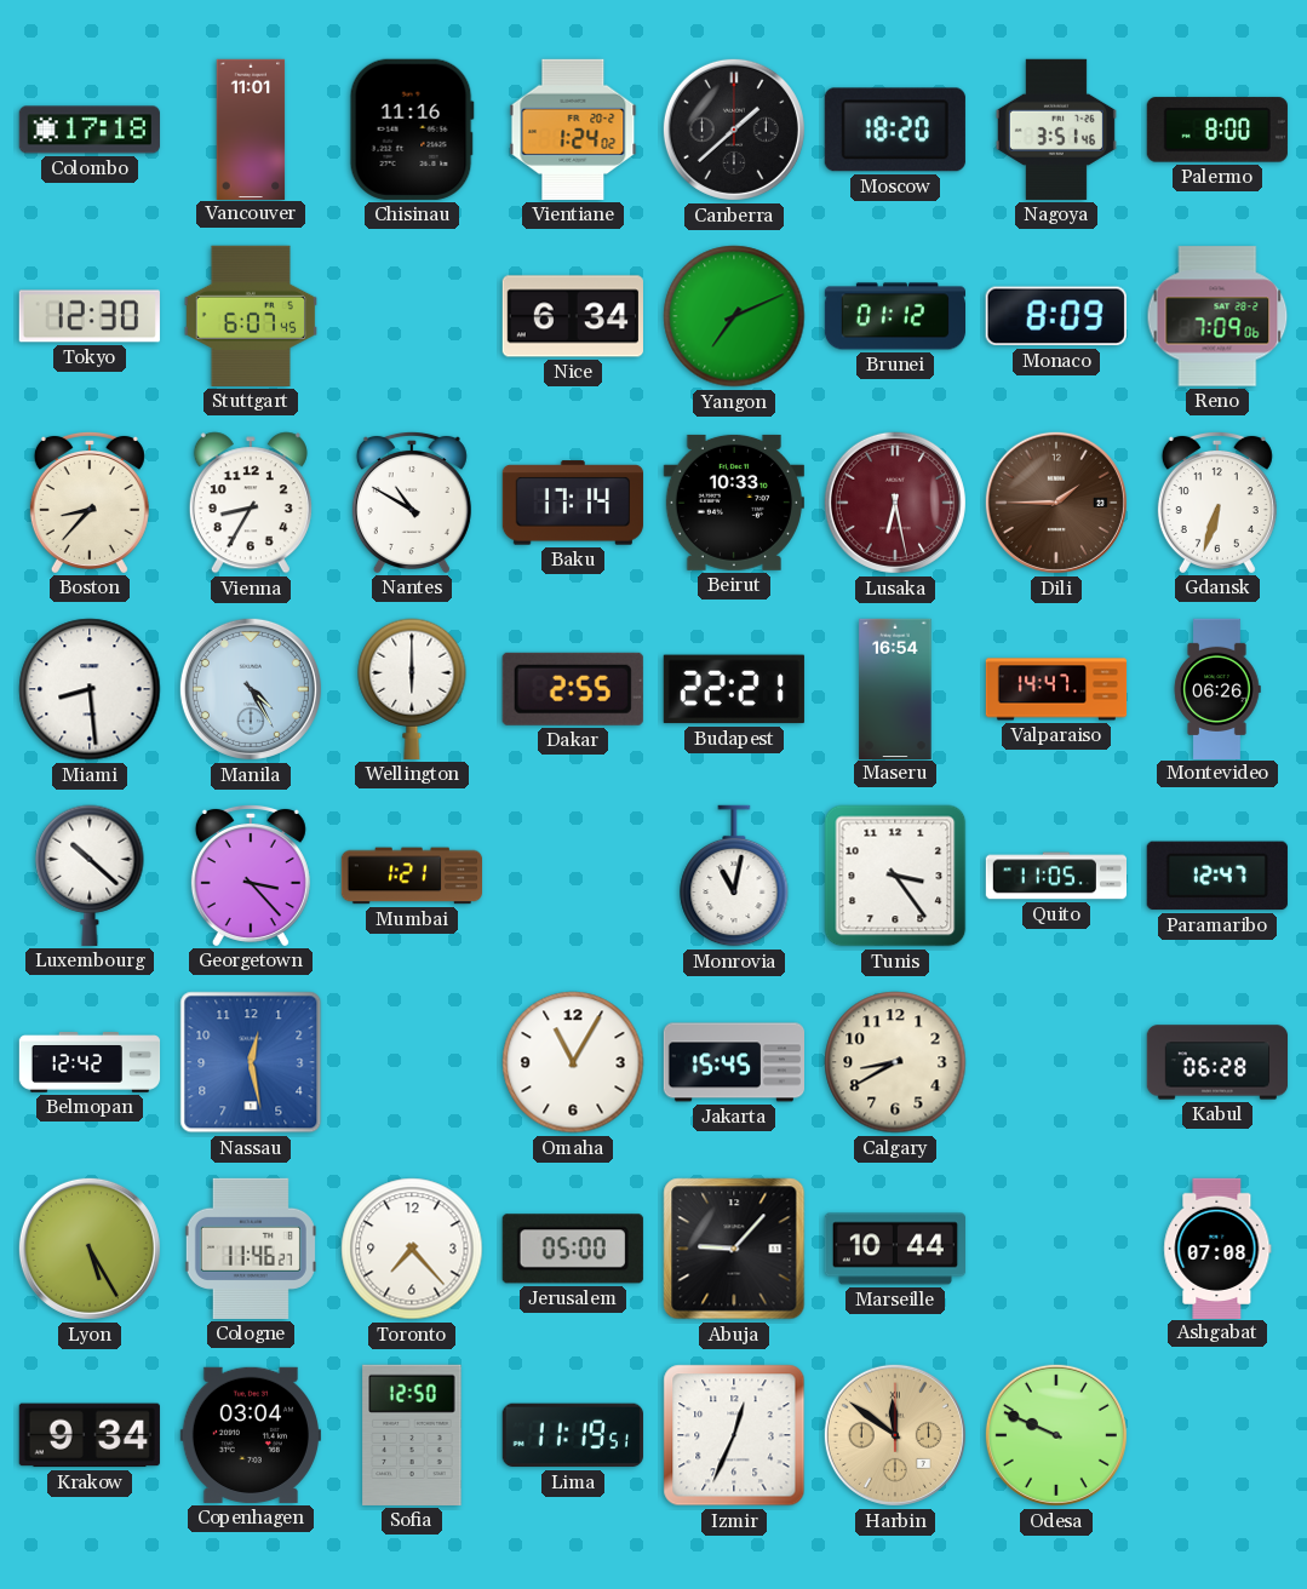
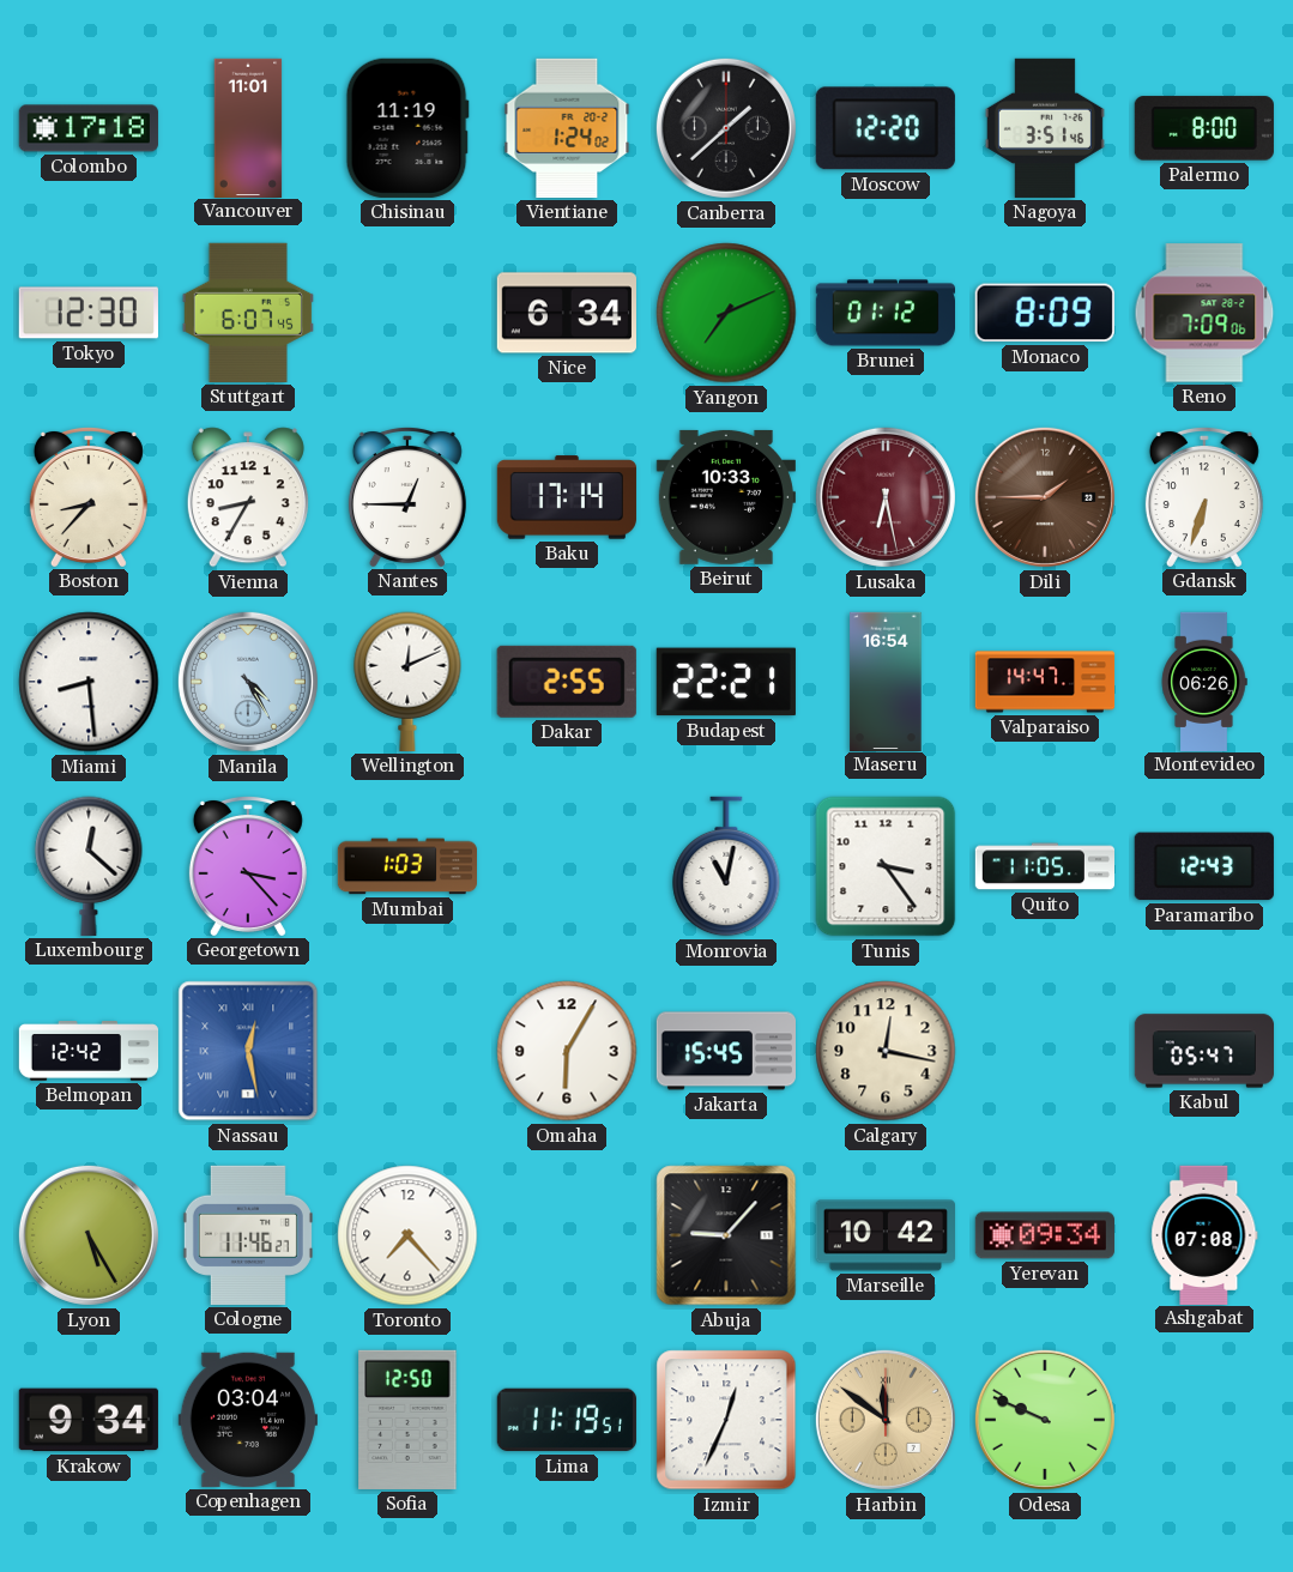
Chisinau: 11:16 -> 11:19
Moscow: 18:20 -> 12:20
Nantes: 10:50 -> 12:45
Wellington: 6:00 -> 12:11
Luxembourg: 10:22 -> 12:22
Mumbai: 1:21 -> 1:03
Paramaribo: 12:47 -> 12:43
Nassau numerals: Arabic -> Roman
Omaha: 11:05 -> 6:05
Calgary: 8:40 -> 12:17
Kabul: 06:28 -> 05:47
Jerusalem: 05:00 -> none
Marseille: 10:44 -> 10:42
Yerevan: none -> 09:34
